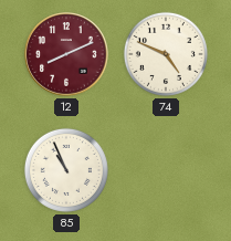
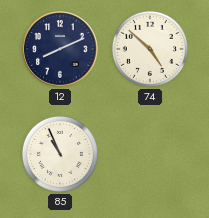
12 dial: burgundy -> navy
74: 4:49 -> 4:52
